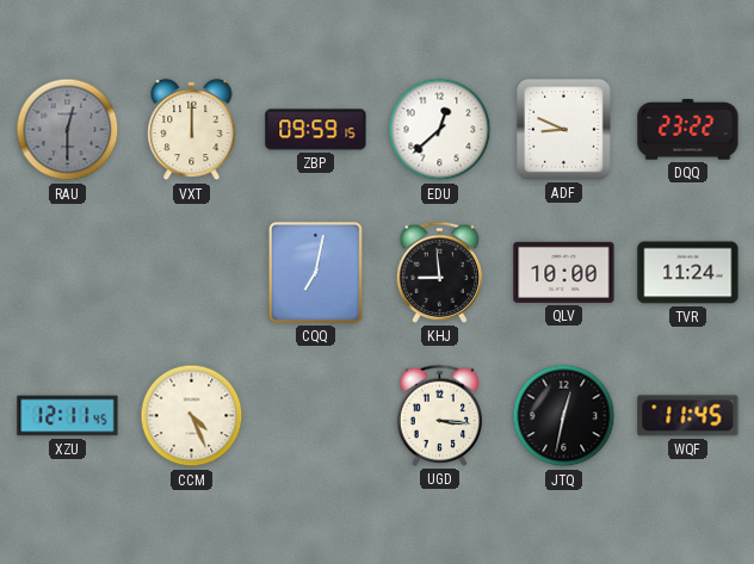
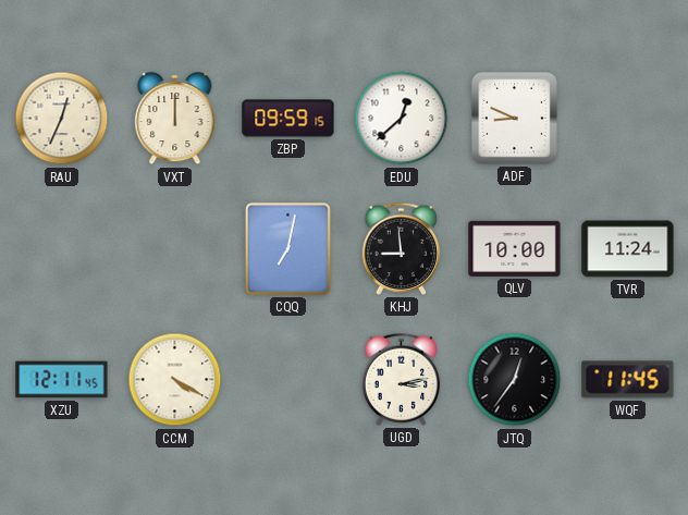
RAU: 12:30 -> 12:34
RAU dial: grey -> cream
DQQ: 23:22 -> none
CCM: 4:26 -> 4:20
UGD: 3:16 -> 3:13
JTQ: 12:32 -> 12:36
